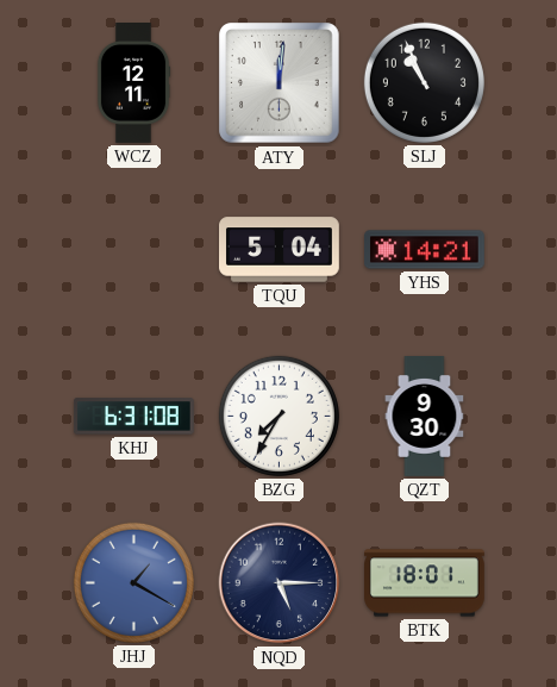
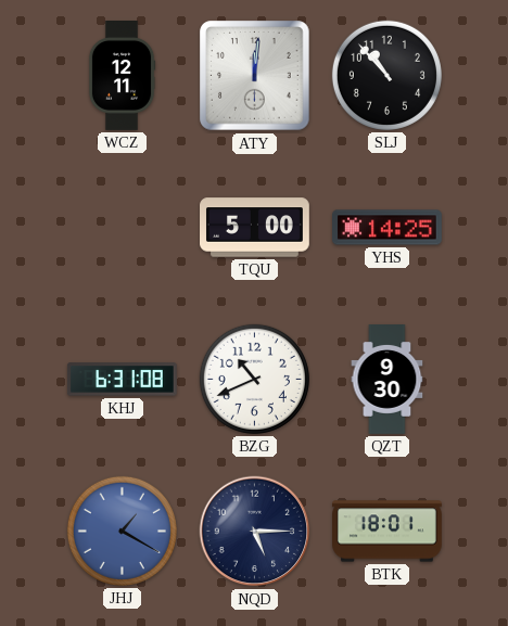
SLJ: 10:56 -> 10:53
TQU: 5:04 -> 5:00
YHS: 14:21 -> 14:25
BZG: 7:35 -> 10:41
